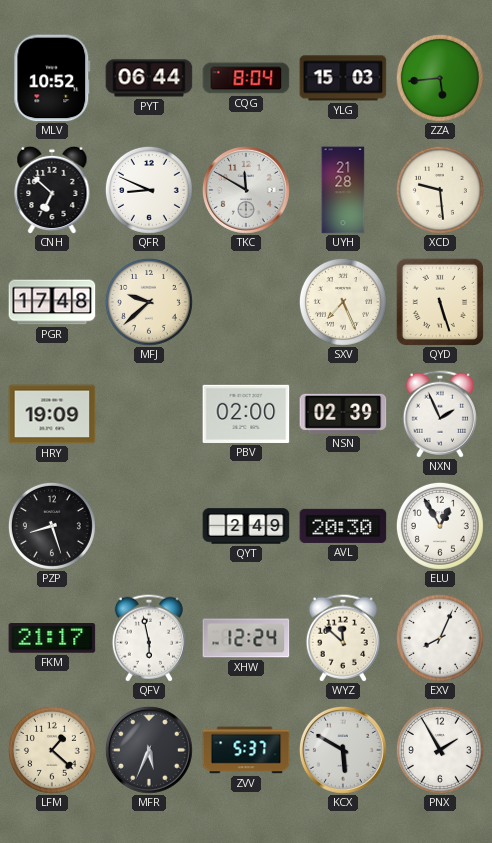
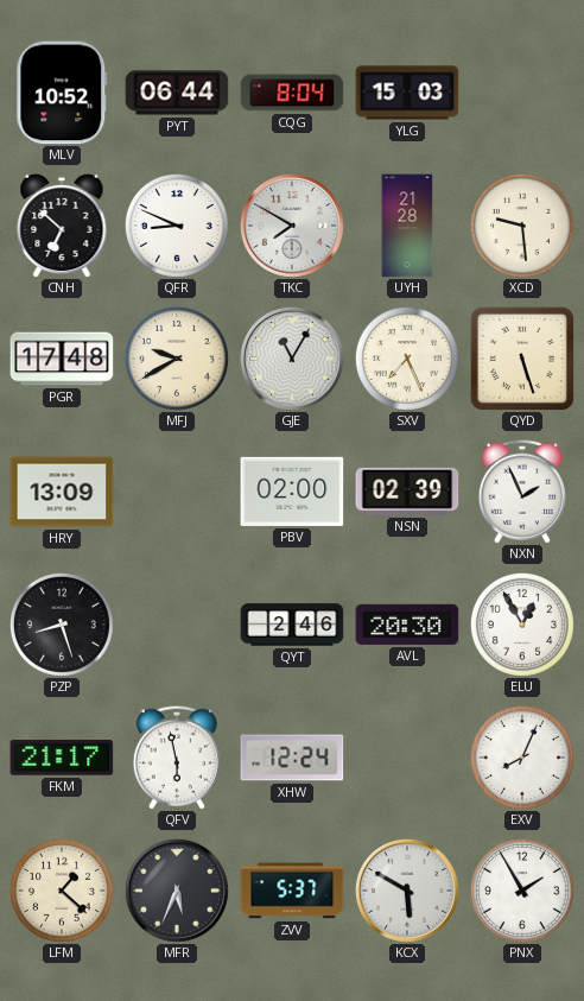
ZZA: 5:44 -> none
TKC: 11:50 -> 7:50
MFJ: 9:38 -> 9:40
GJE: none -> 11:05
HRY: 19:09 -> 13:09
QYT: 2:49 -> 2:46
WYZ: 11:52 -> none
